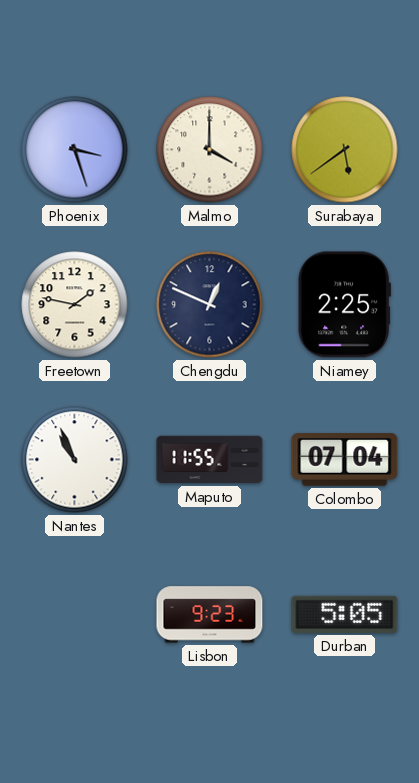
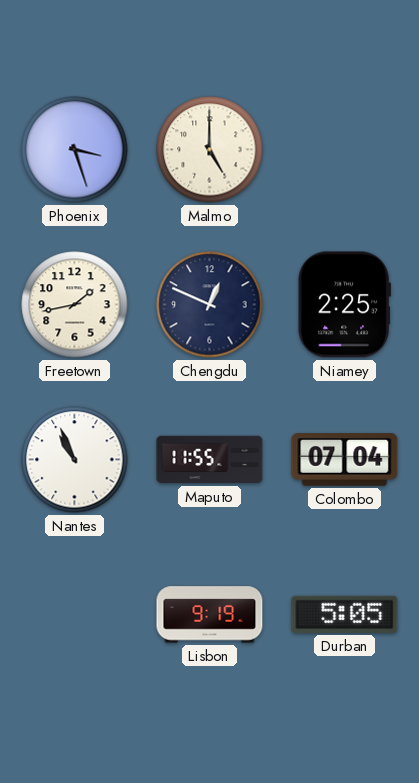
Malmo: 4:00 -> 5:00
Surabaya: 5:39 -> none
Freetown: 1:47 -> 1:43
Lisbon: 9:23 -> 9:19
